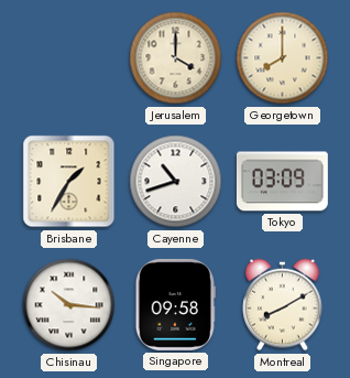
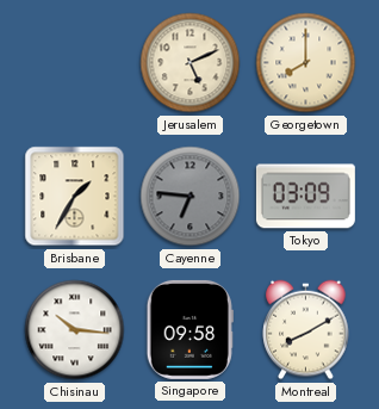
Jerusalem: 4:00 -> 5:11
Cayenne: 10:42 -> 6:46
Cayenne dial: white -> grey
